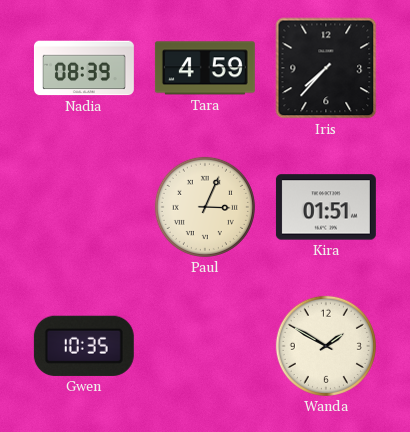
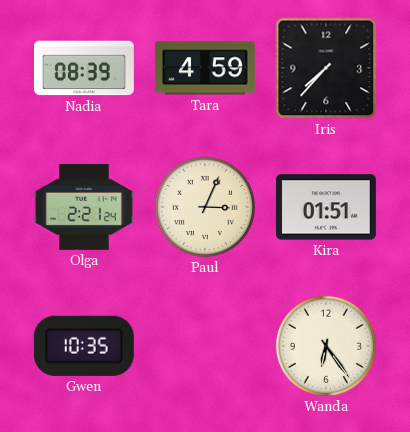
Olga: none -> 2:21
Wanda: 1:50 -> 6:24
